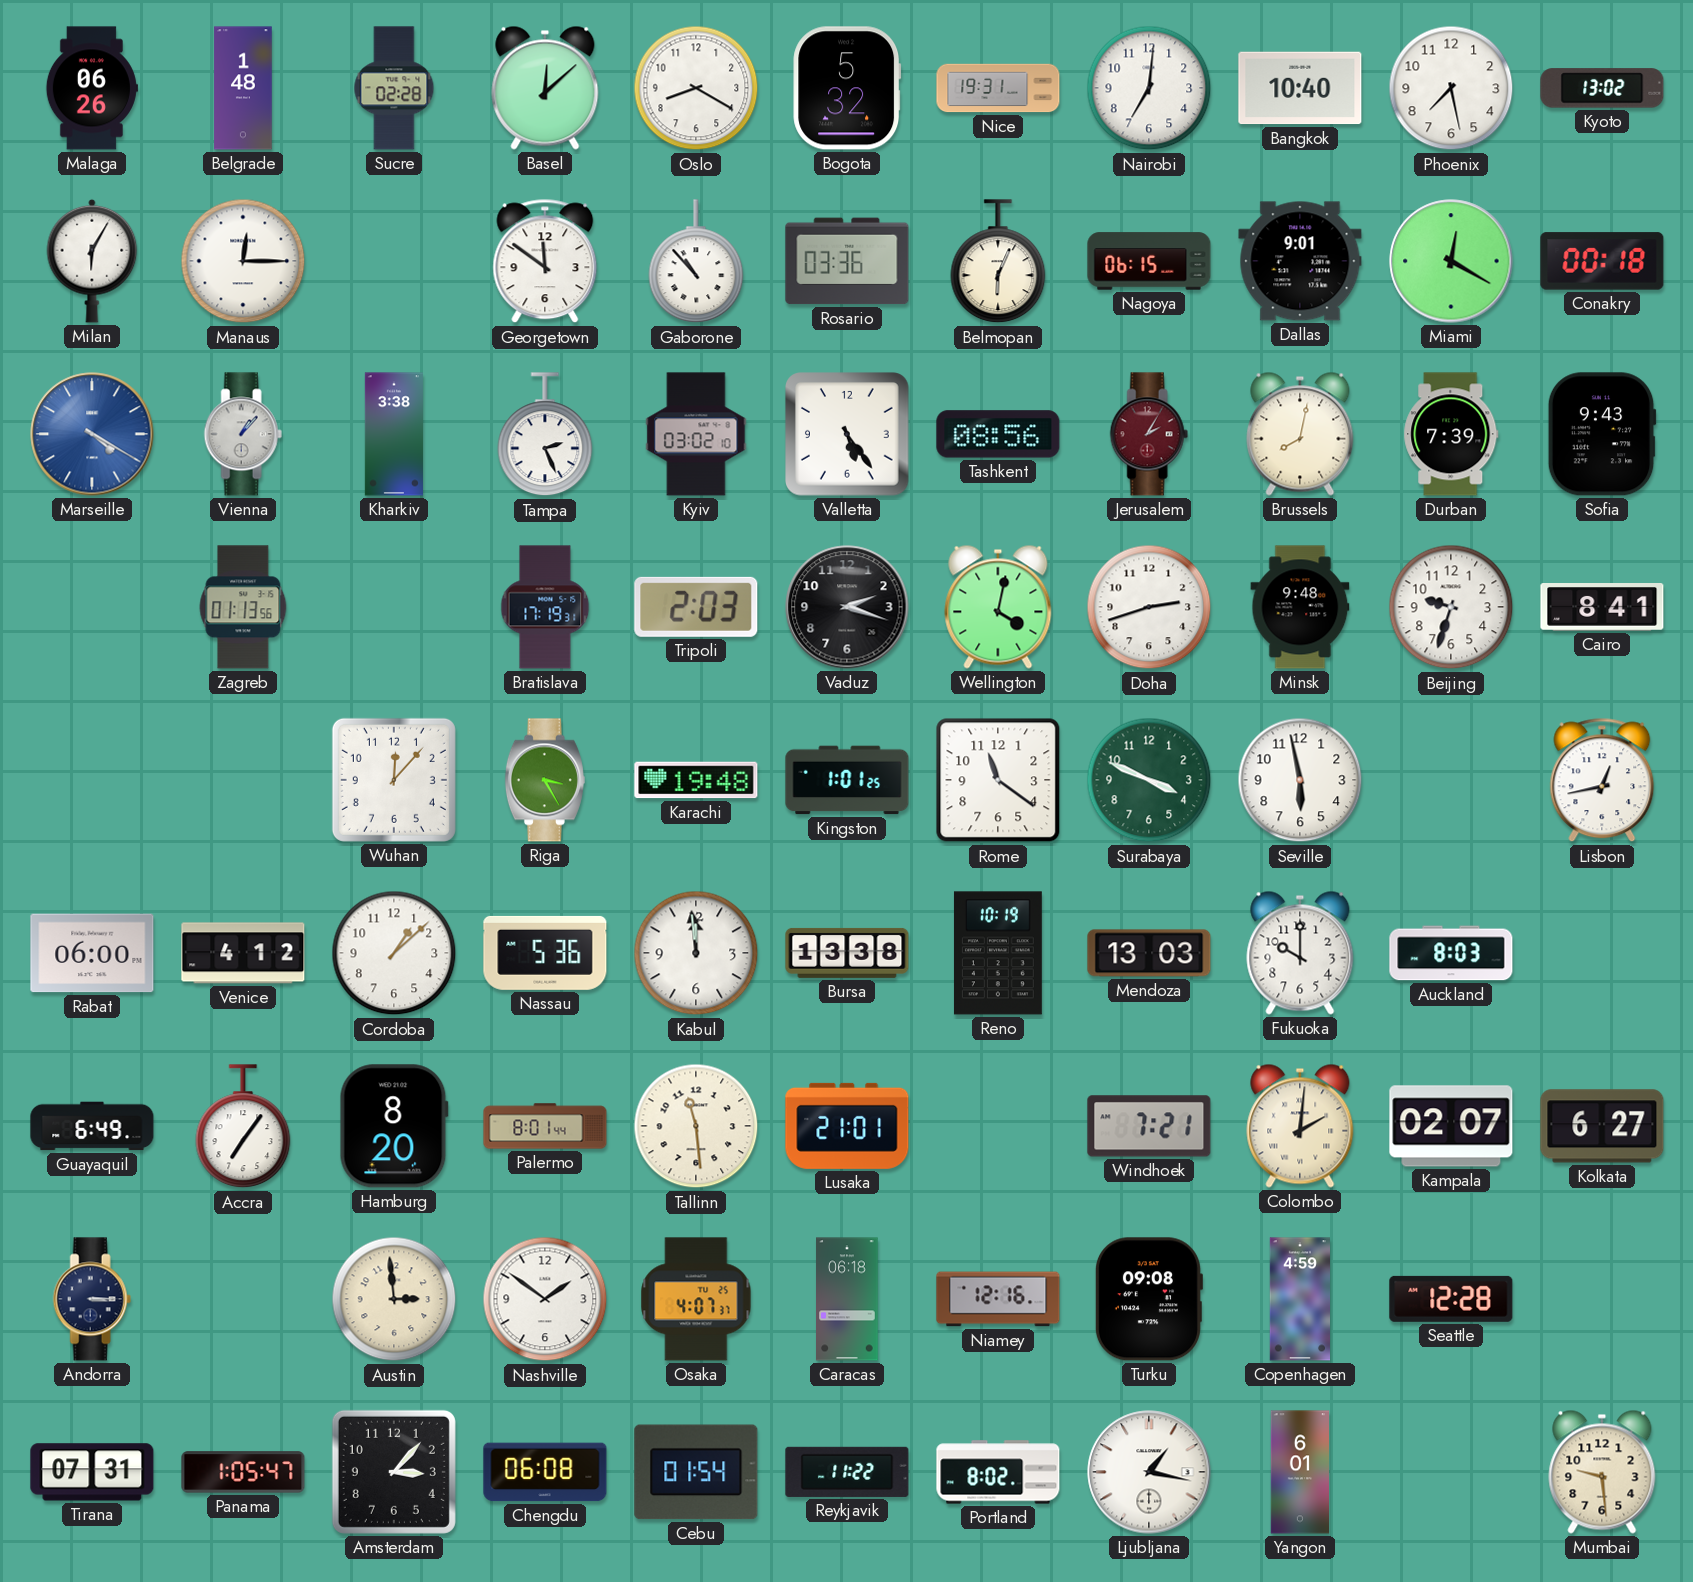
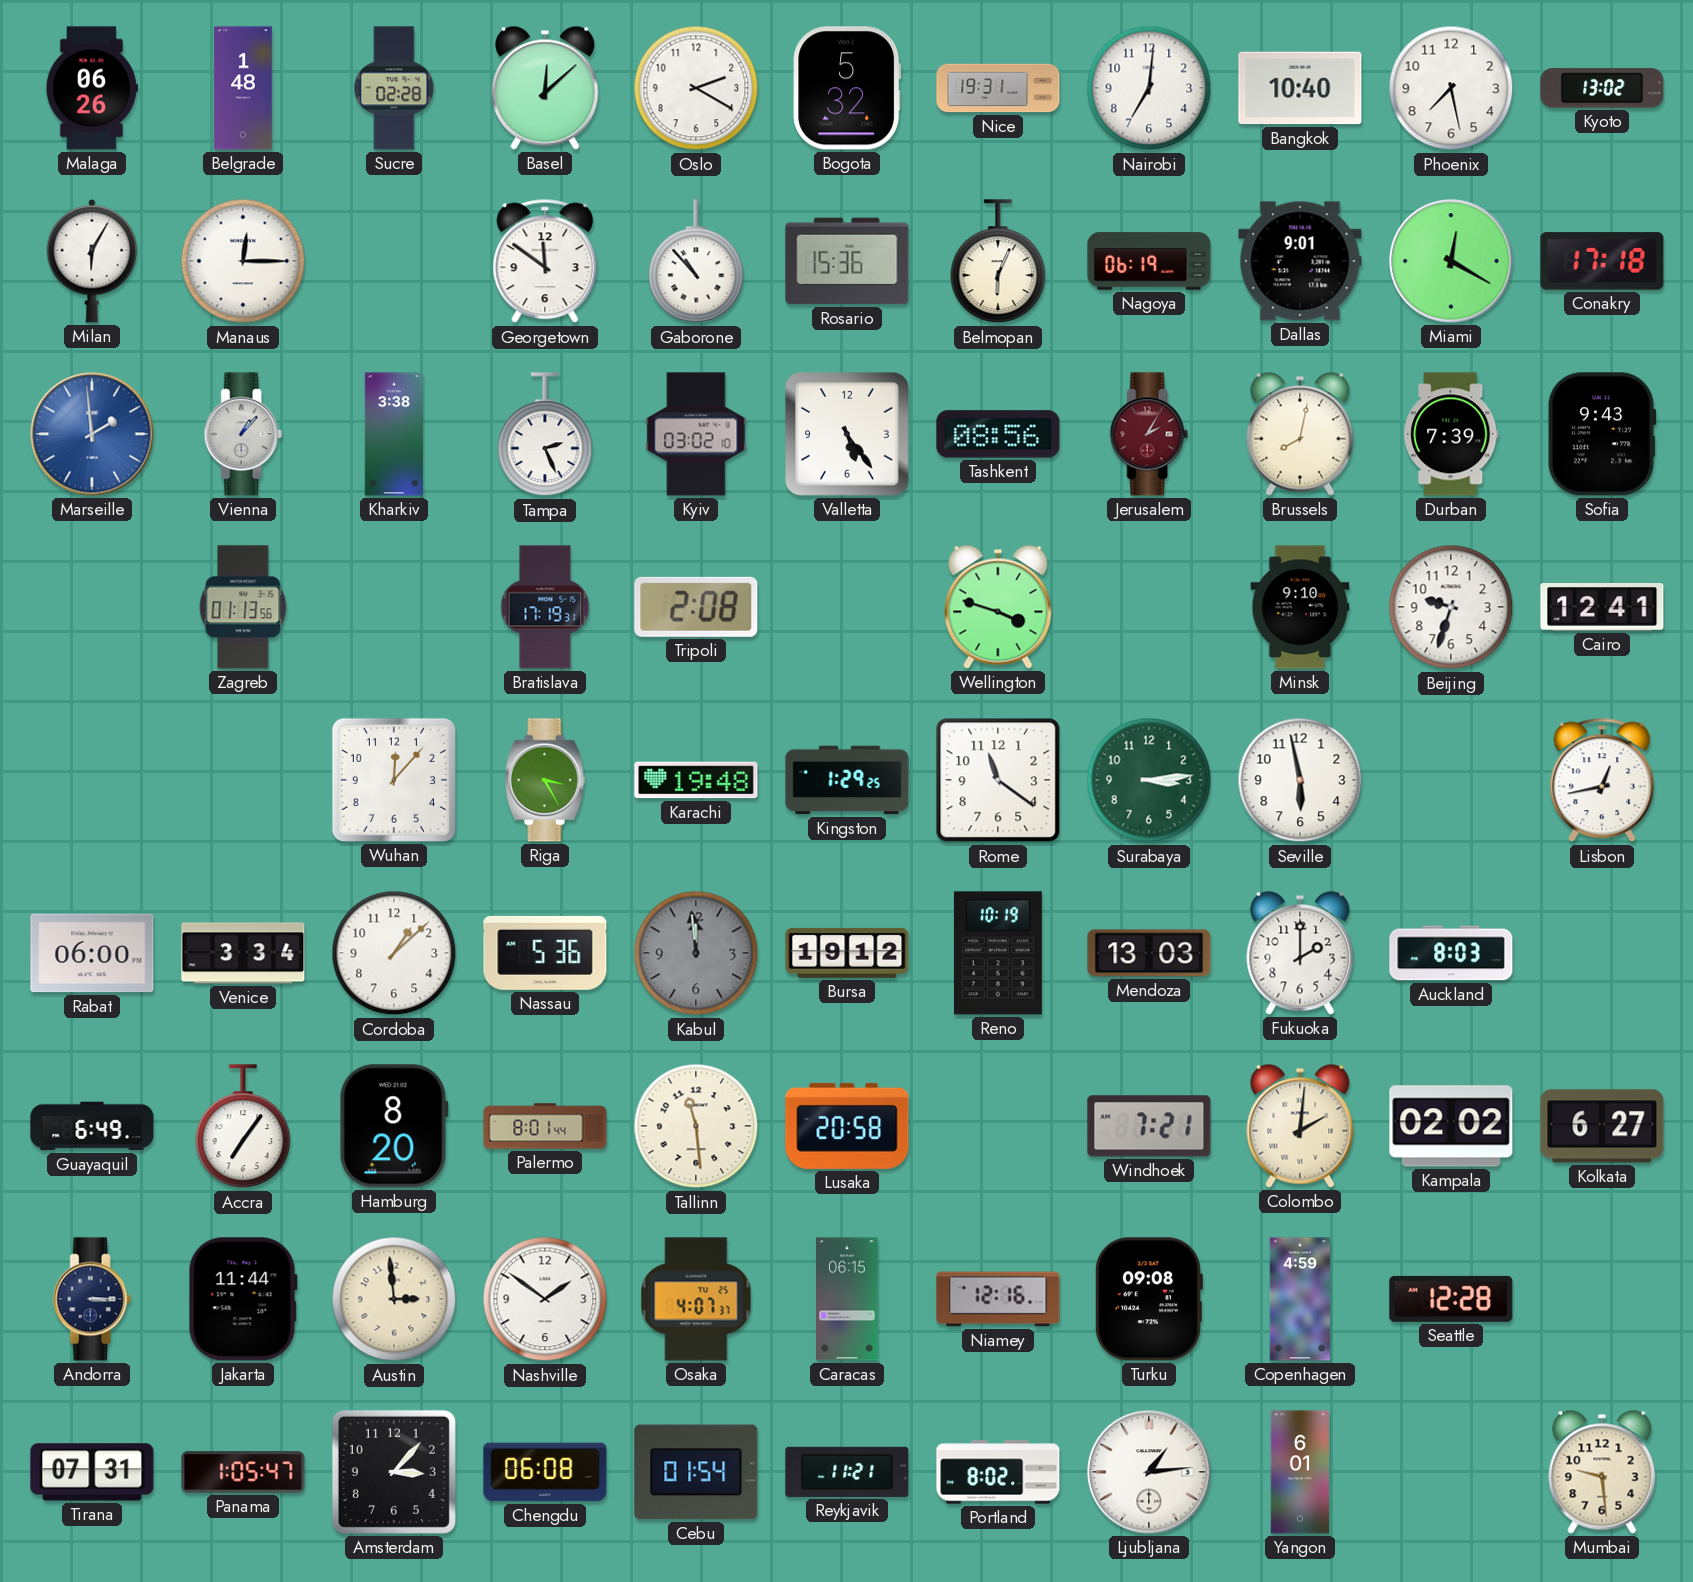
Oslo: 8:20 -> 2:20
Rosario: 03:36 -> 15:36
Nagoya: 06:15 -> 06:19
Conakry: 00:18 -> 17:18
Marseille: 4:20 -> 1:59
Tripoli: 2:03 -> 2:08
Vaduz: 2:18 -> none
Wellington: 4:02 -> 3:48
Doha: 2:42 -> none
Minsk: 9:48 -> 9:10
Cairo: 8:41 -> 12:41
Kingston: 1:01 -> 1:29
Surabaya: 3:49 -> 3:14
Venice: 4:12 -> 3:34
Kabul dial: white -> grey
Bursa: 13:38 -> 19:12
Fukuoka: 10:00 -> 2:00
Lusaka: 21:01 -> 20:58
Kampala: 02:07 -> 02:02
Jakarta: none -> 11:44
Caracas: 06:18 -> 06:15
Reykjavik: 11:22 -> 11:21
Ljubljana: 1:17 -> 1:14
